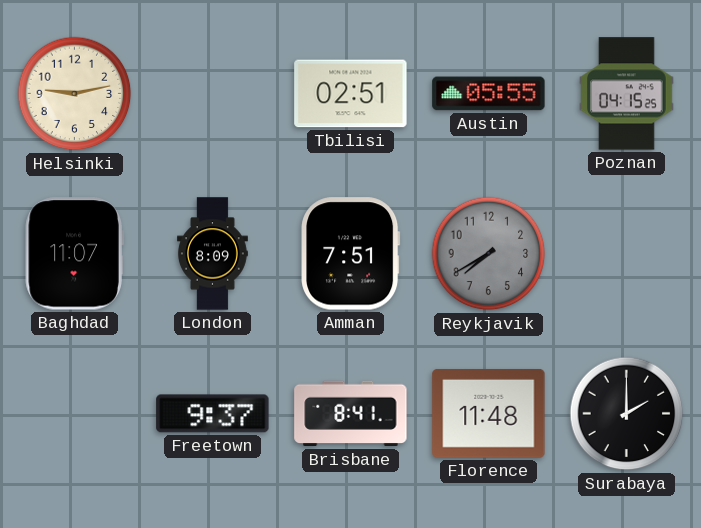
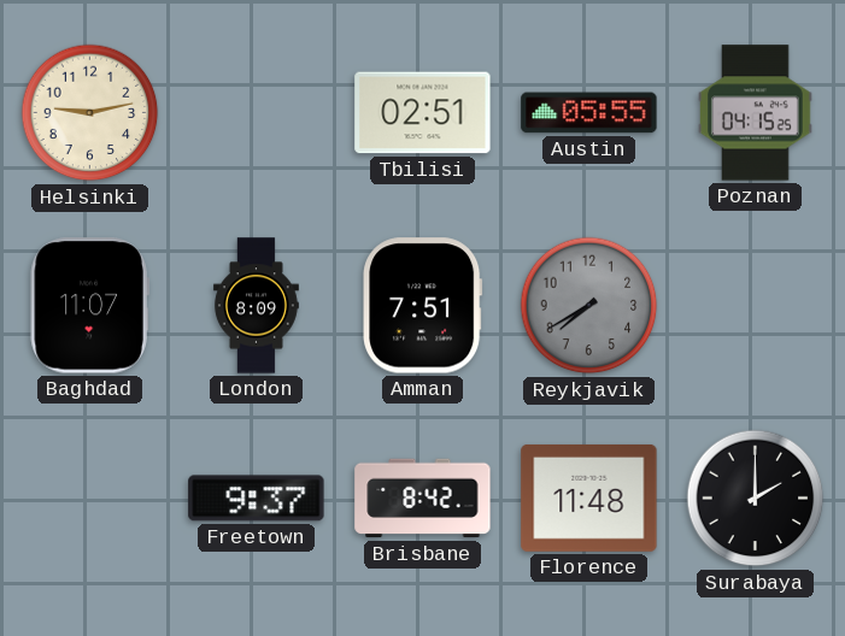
Brisbane: 8:41 -> 8:42
